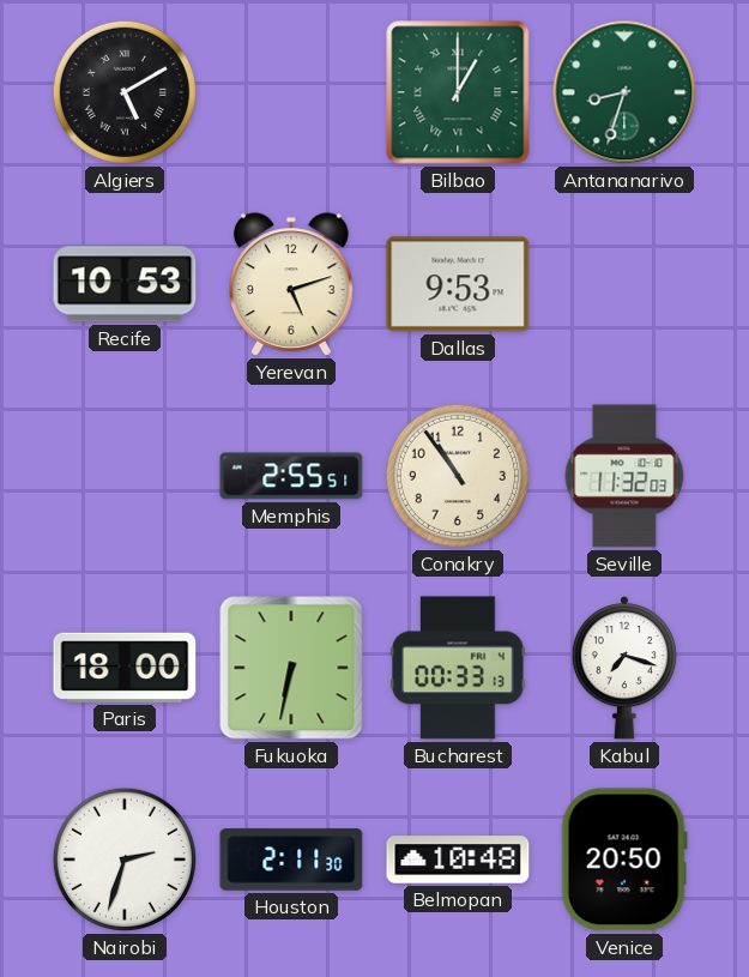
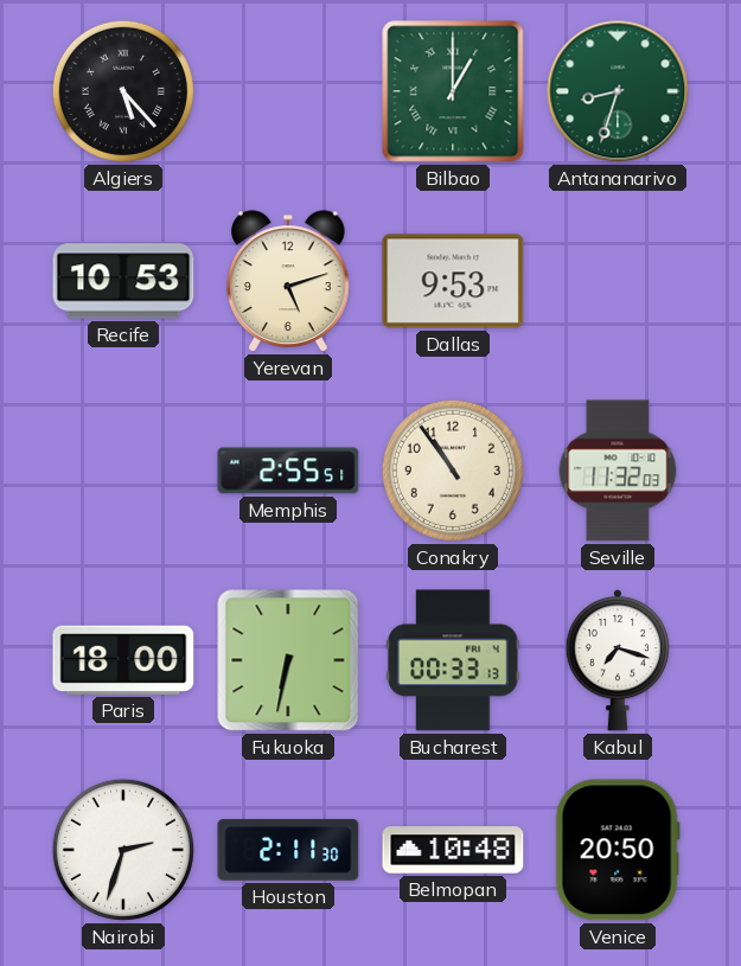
Algiers: 5:10 -> 5:23
